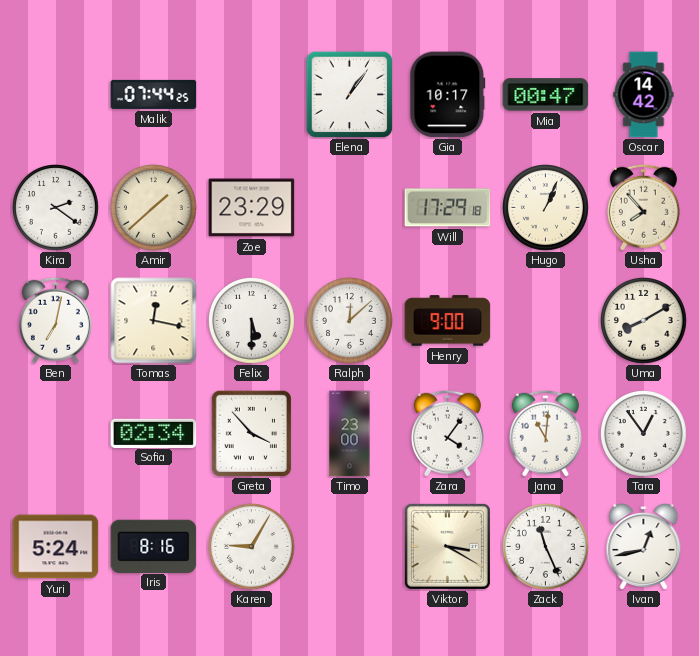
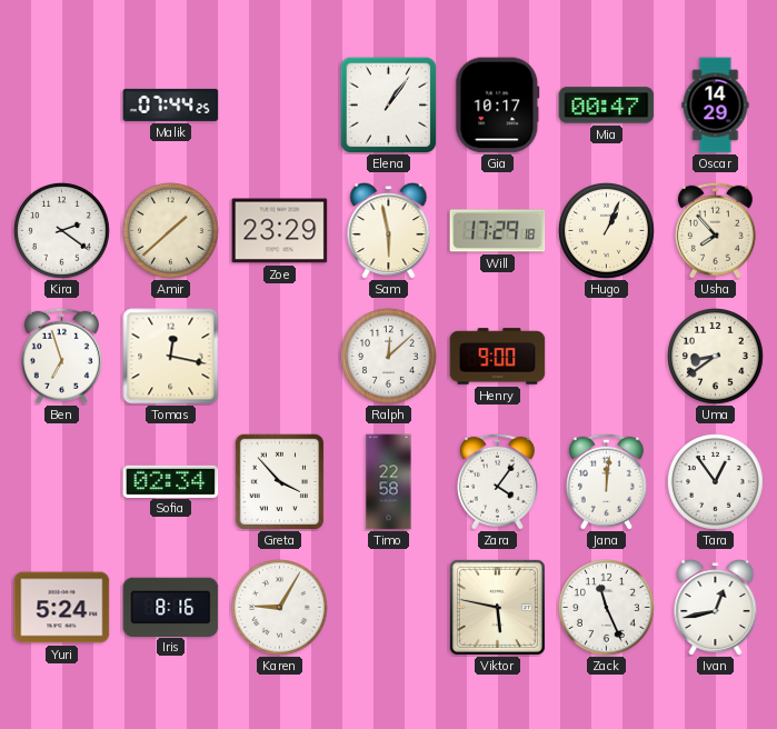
Oscar: 14:42 -> 14:29
Sam: none -> 5:58
Ben: 7:02 -> 6:57
Felix: 5:30 -> none
Uma: 8:10 -> 8:39
Timo: 23:00 -> 22:58
Jana: 11:01 -> 12:01
Viktor: 3:20 -> 5:47
